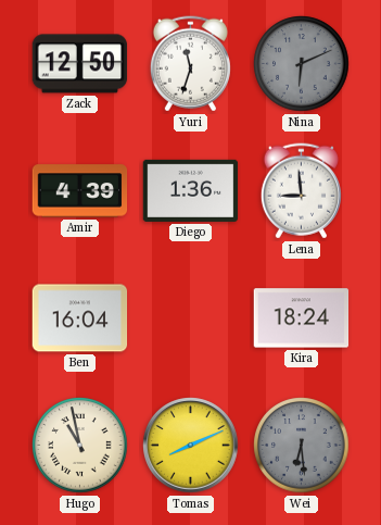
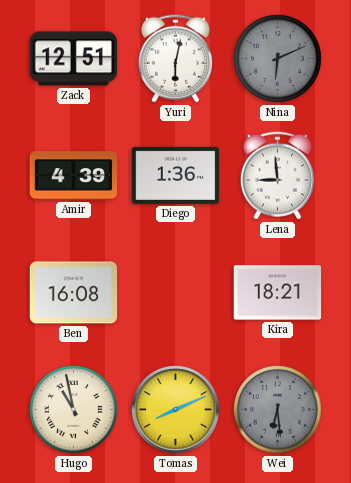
Zack: 12:50 -> 12:51
Yuri: 11:33 -> 6:02
Ben: 16:04 -> 16:08
Kira: 18:24 -> 18:21
